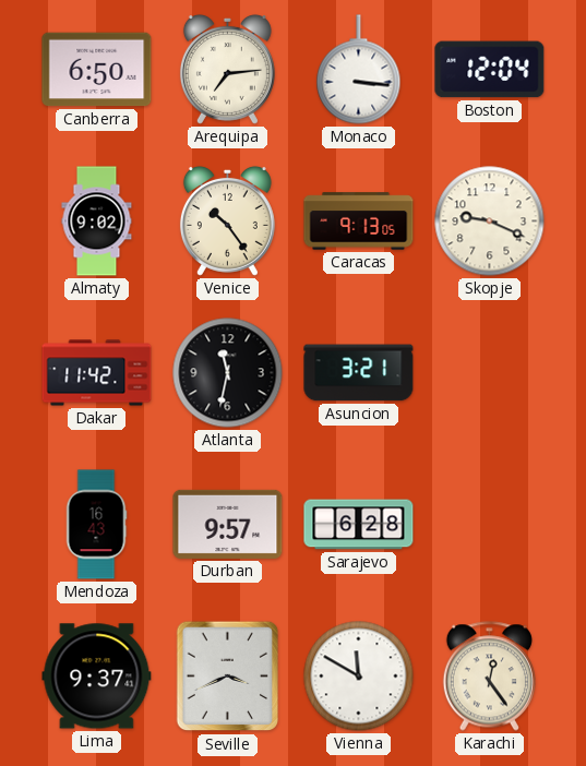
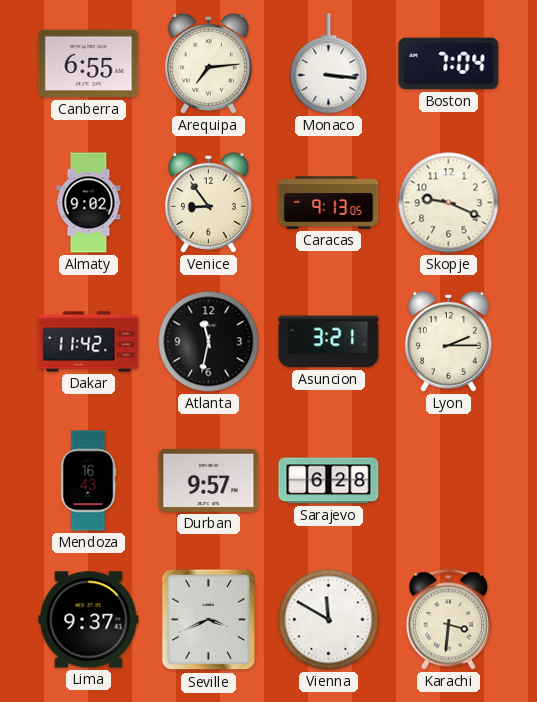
Canberra: 6:50 -> 6:55
Boston: 12:04 -> 7:04
Venice: 10:24 -> 8:54
Lyon: none -> 2:15
Karachi: 12:24 -> 3:31
